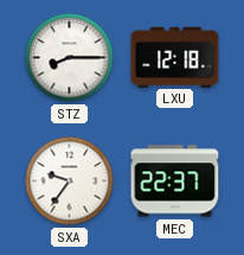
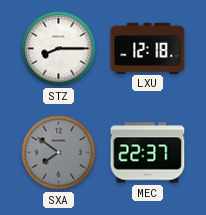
SXA: 9:36 -> 7:51
SXA dial: white -> grey
